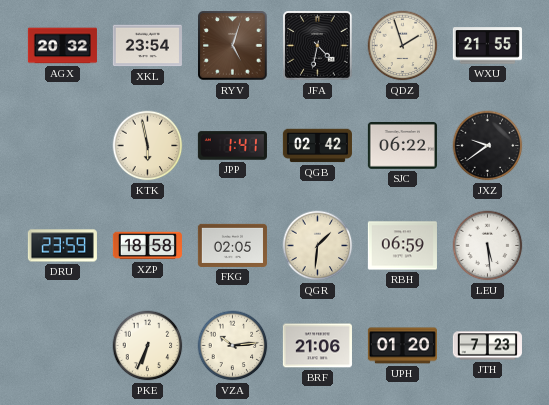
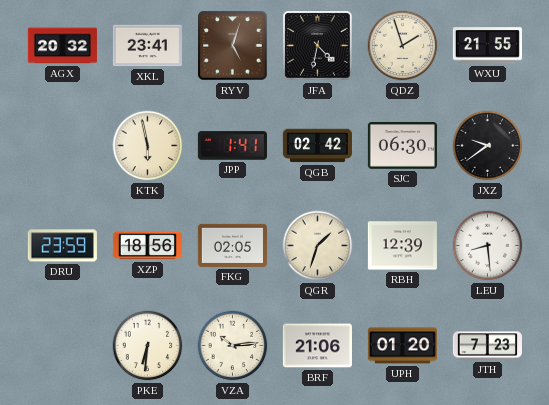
XKL: 23:54 -> 23:41
SJC: 06:22 -> 06:30
XZP: 18:58 -> 18:56
QGR: 1:31 -> 1:33
RBH: 06:59 -> 12:39
LEU: 5:29 -> 8:29
PKE: 6:34 -> 6:31
